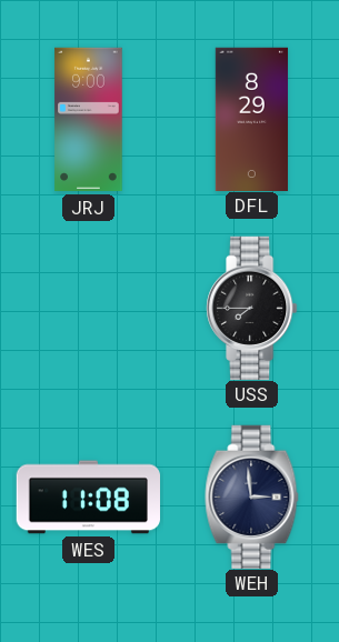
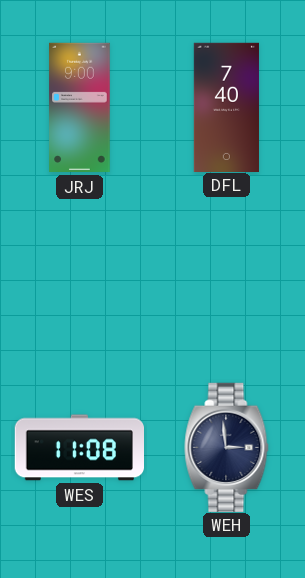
DFL: 8:29 -> 7:40
USS: 7:45 -> none
